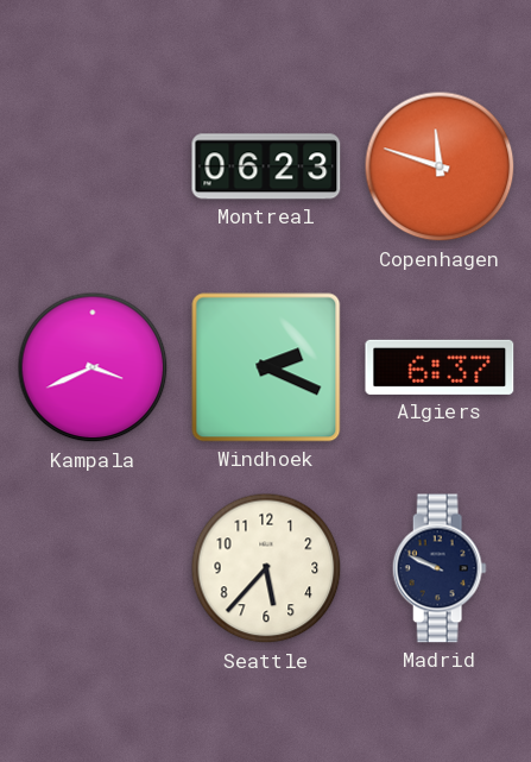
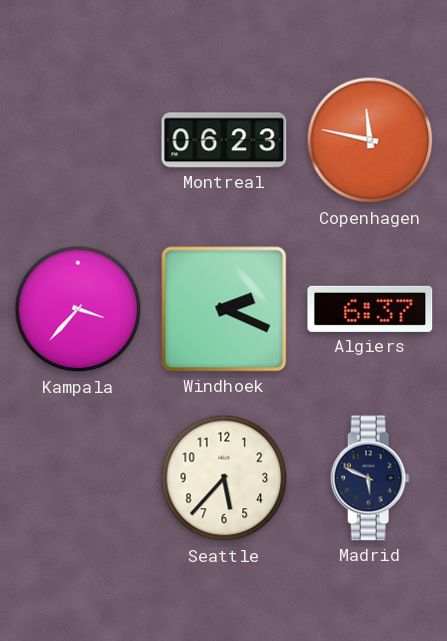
Copenhagen: 11:48 -> 11:47
Kampala: 3:41 -> 3:37
Madrid: 9:49 -> 5:49
